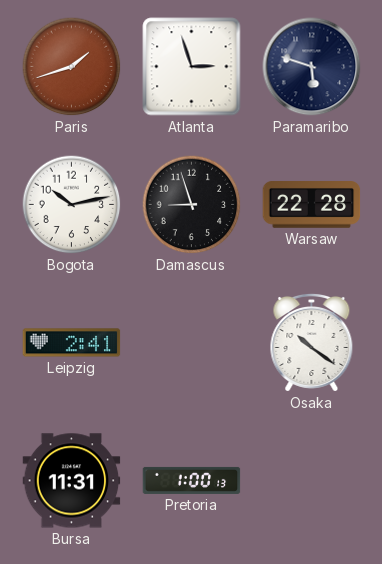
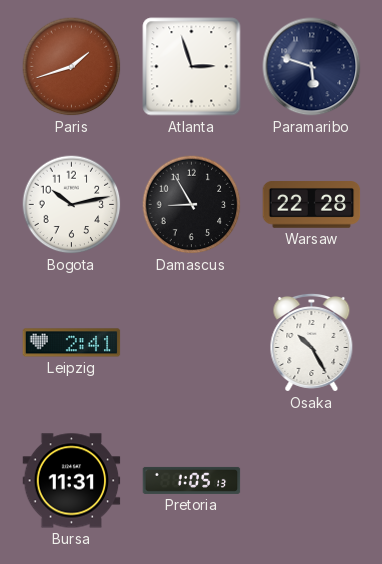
Damascus: 8:57 -> 8:55
Osaka: 10:21 -> 10:25
Pretoria: 1:00 -> 1:05
